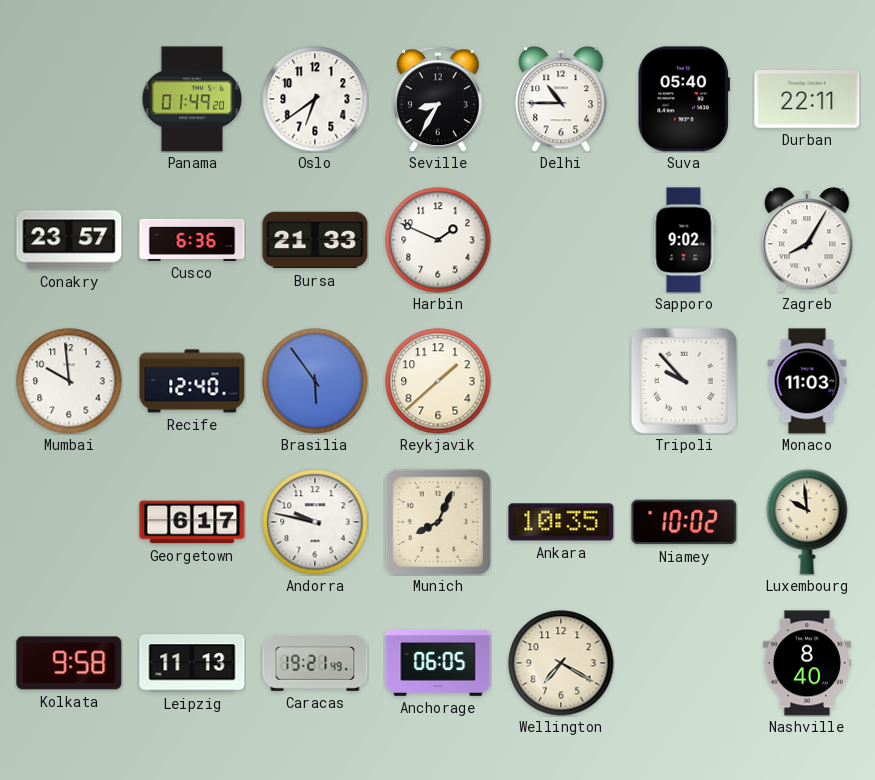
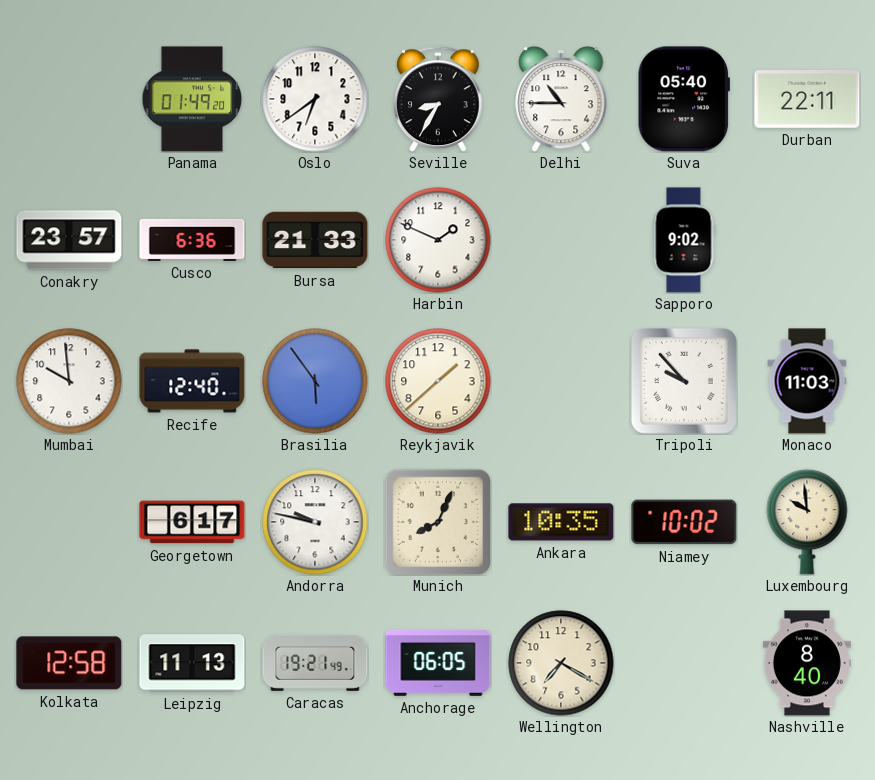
Zagreb: 8:05 -> none
Kolkata: 9:58 -> 12:58
